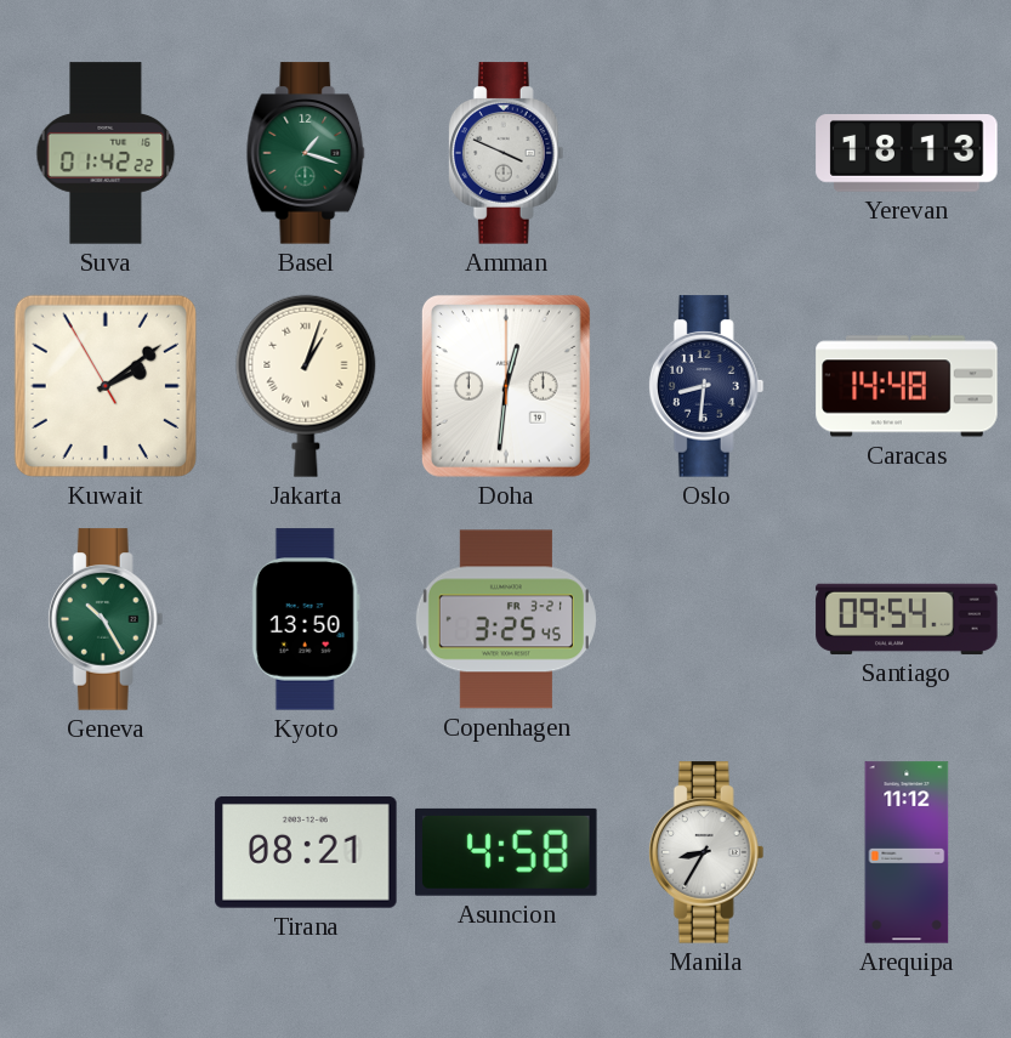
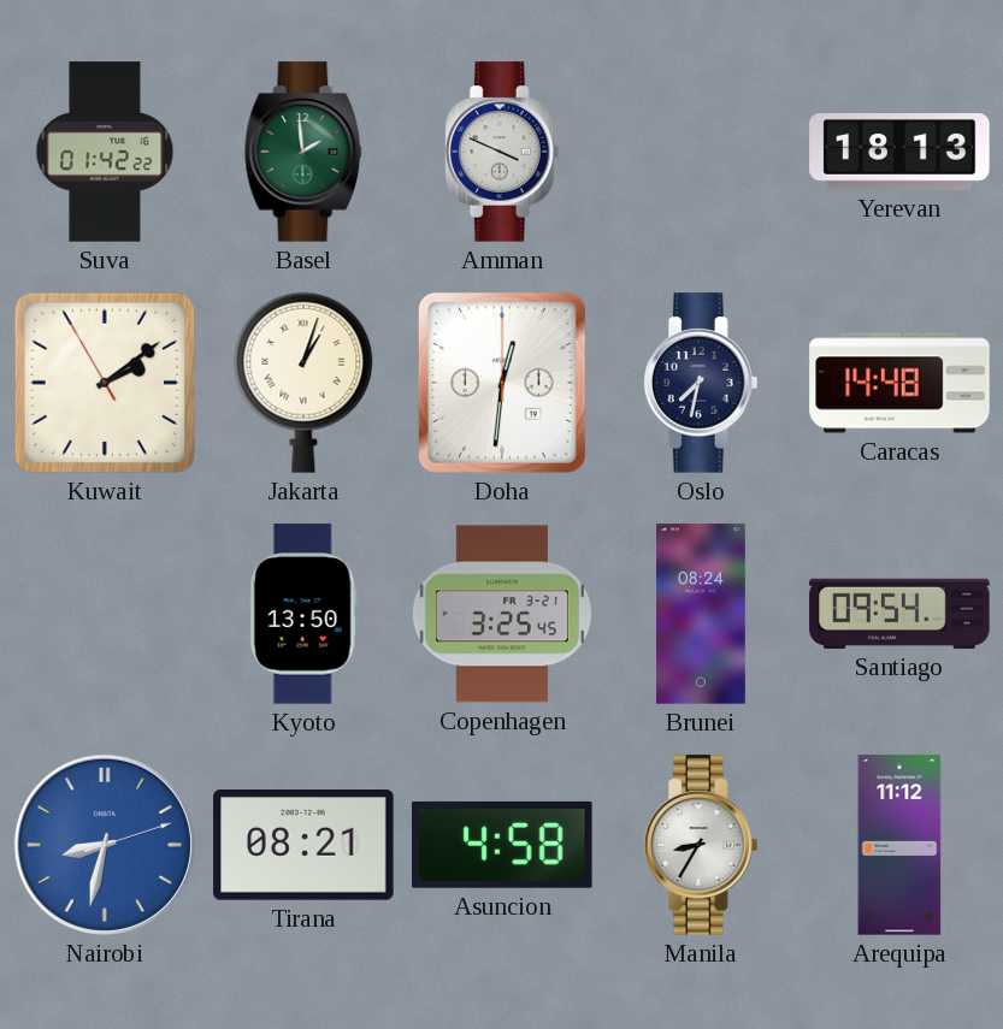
Basel: 1:18 -> 1:59
Oslo: 8:31 -> 7:32
Geneva: 10:25 -> none
Brunei: none -> 08:24
Nairobi: none -> 8:32
